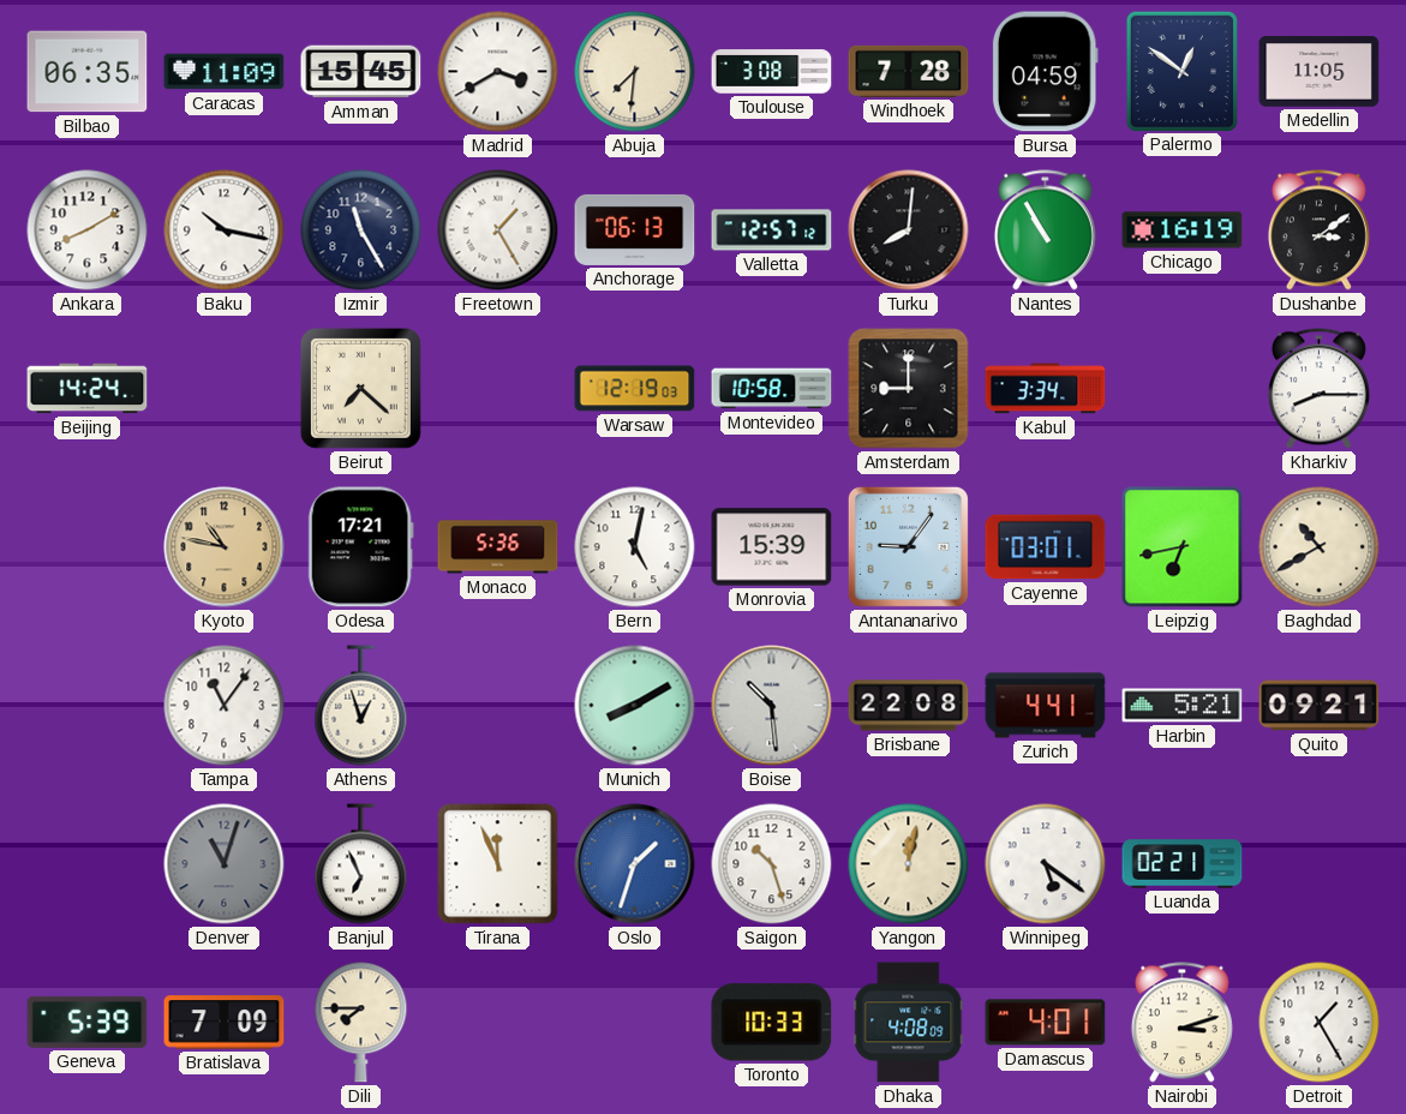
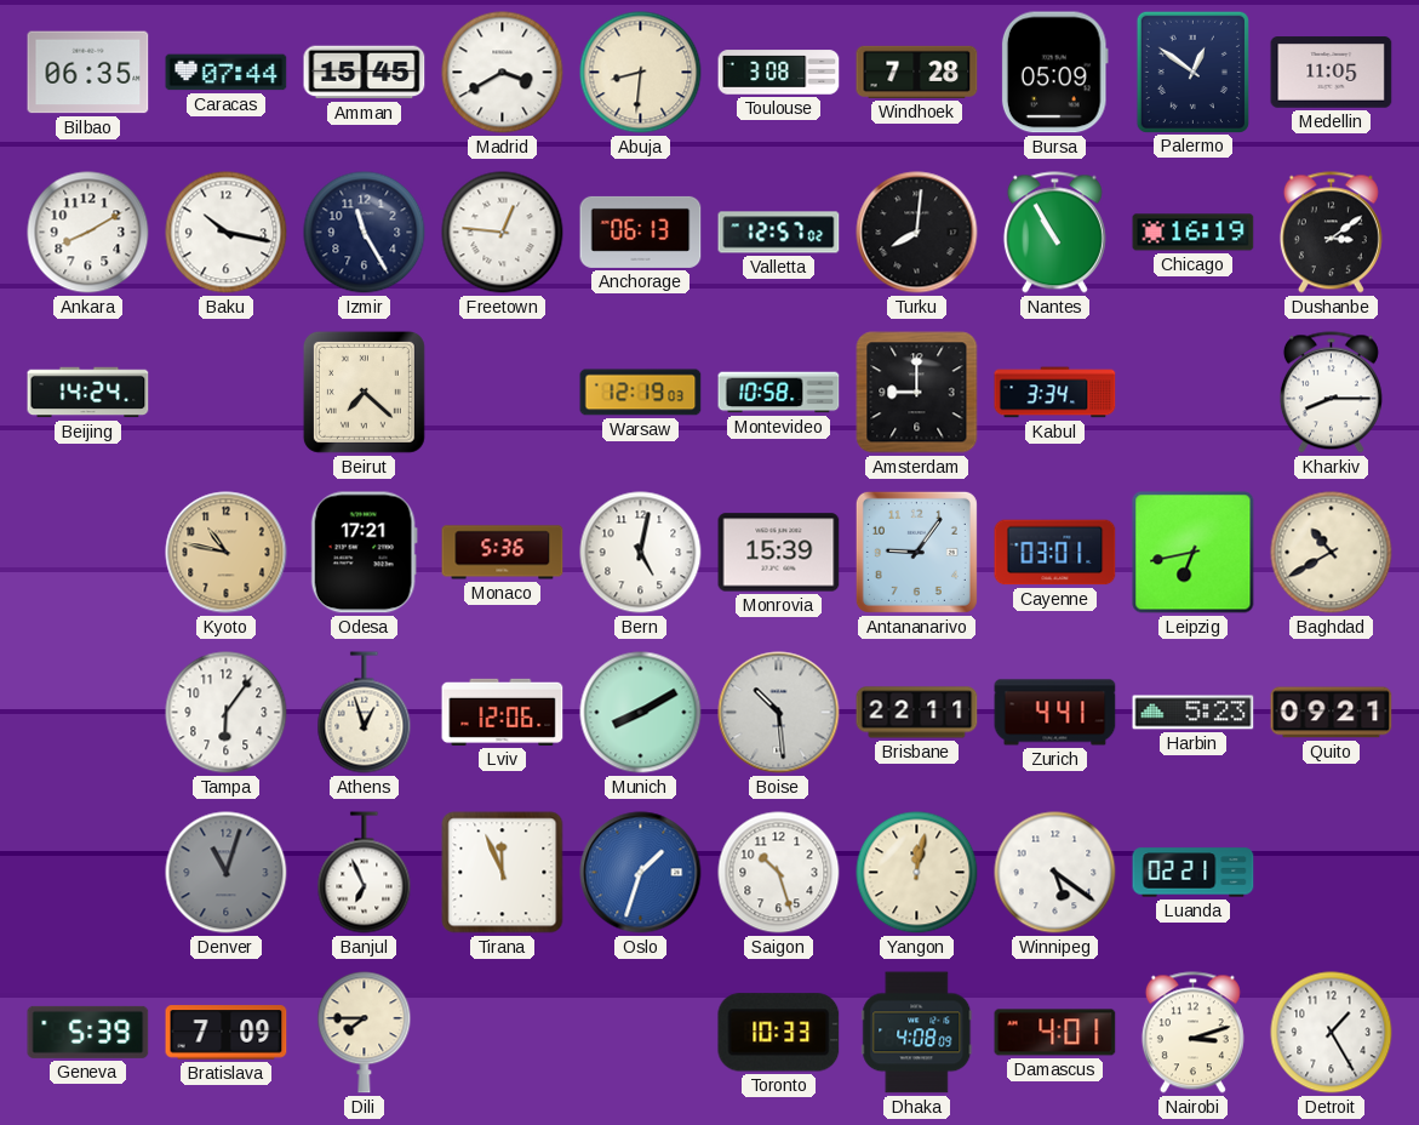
Caracas: 11:09 -> 07:44
Abuja: 7:31 -> 8:31
Bursa: 04:59 -> 05:09
Freetown: 1:25 -> 12:46
Valletta: 12:57:12 -> 12:57:02
Tampa: 11:06 -> 6:06
Lviv: none -> 12:06
Brisbane: 22:08 -> 22:11
Harbin: 5:21 -> 5:23
